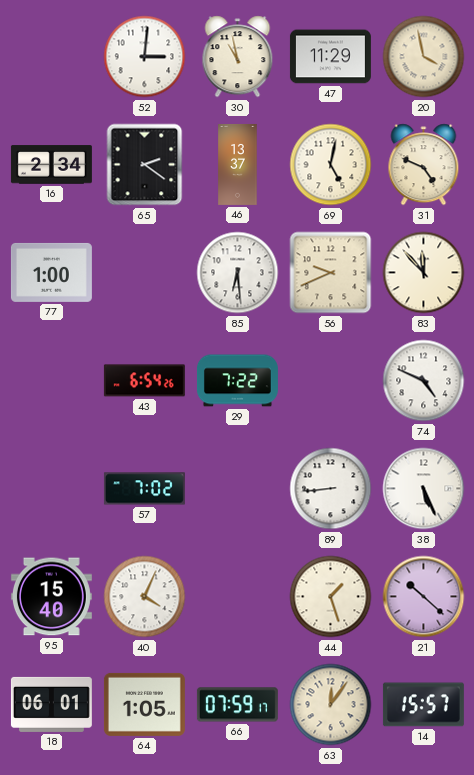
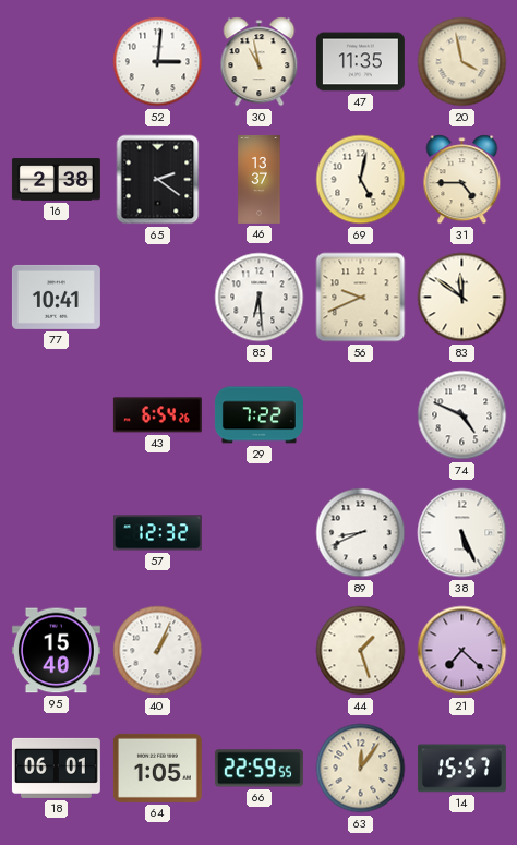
47: 11:29 -> 11:35
16: 2:34 -> 2:38
31: 4:49 -> 4:45
77: 1:00 -> 10:41
83: 11:53 -> 11:51
57: 7:02 -> 12:32
89: 8:44 -> 8:41
40: 4:04 -> 1:04
21: 10:22 -> 7:22
66: 07:59 -> 22:59
